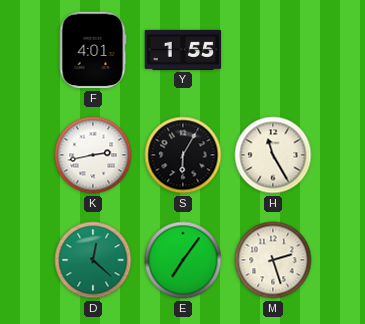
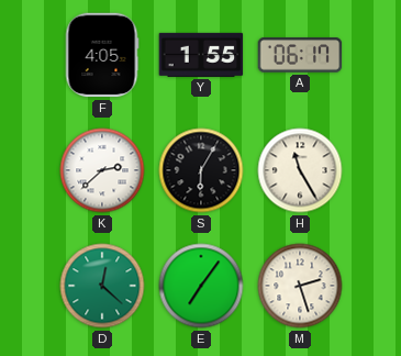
F: 4:01 -> 4:05
A: none -> 06:17
K: 2:43 -> 2:38
